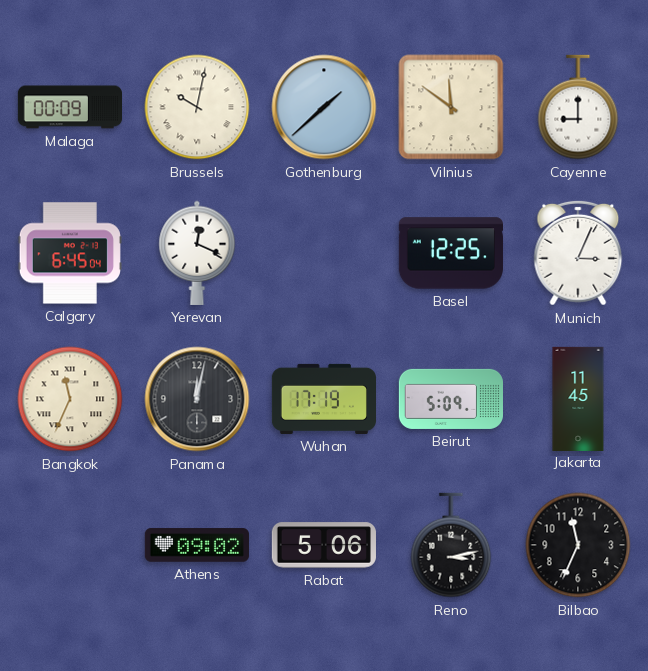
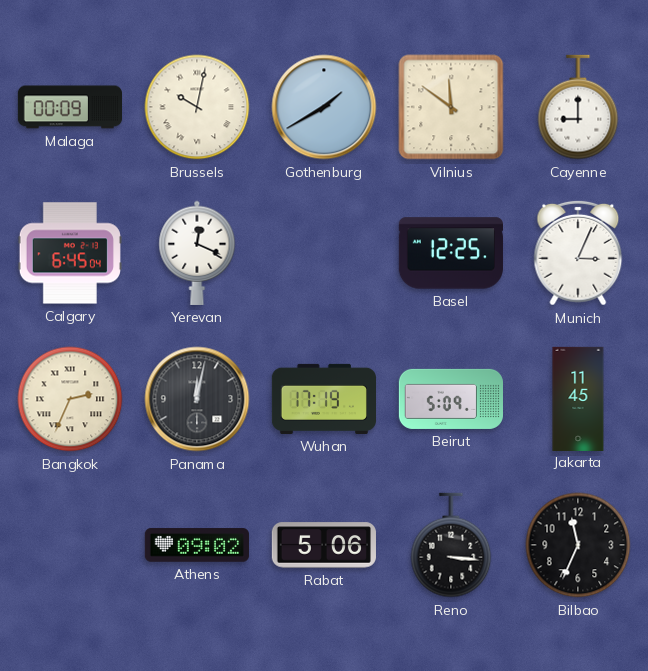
Gothenburg: 1:38 -> 1:40
Bangkok: 11:34 -> 2:34
Reno: 3:13 -> 3:16
